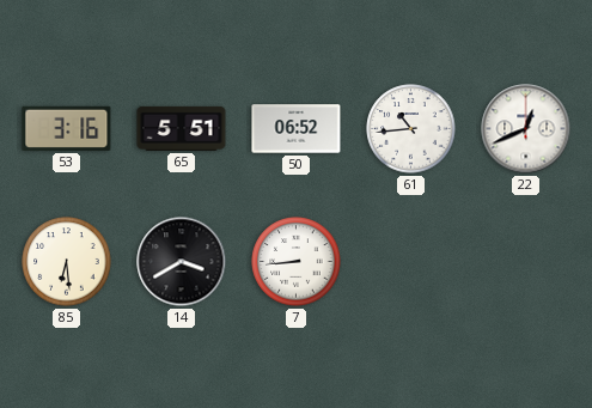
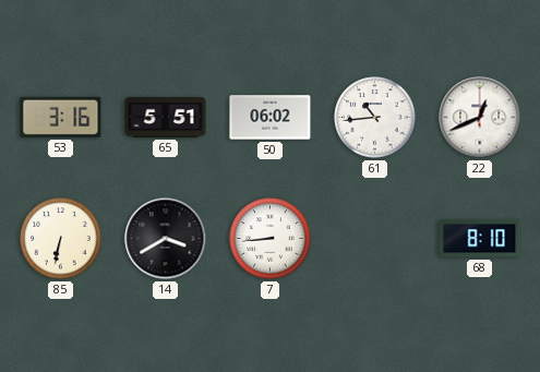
50: 06:52 -> 06:02
85: 6:29 -> 6:32
68: none -> 8:10
